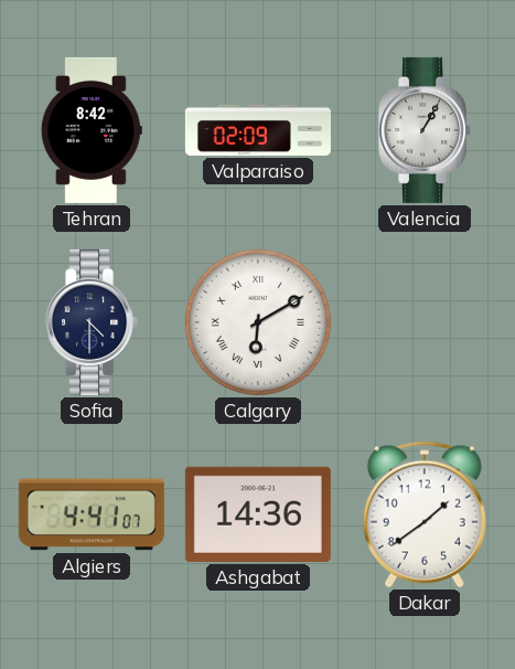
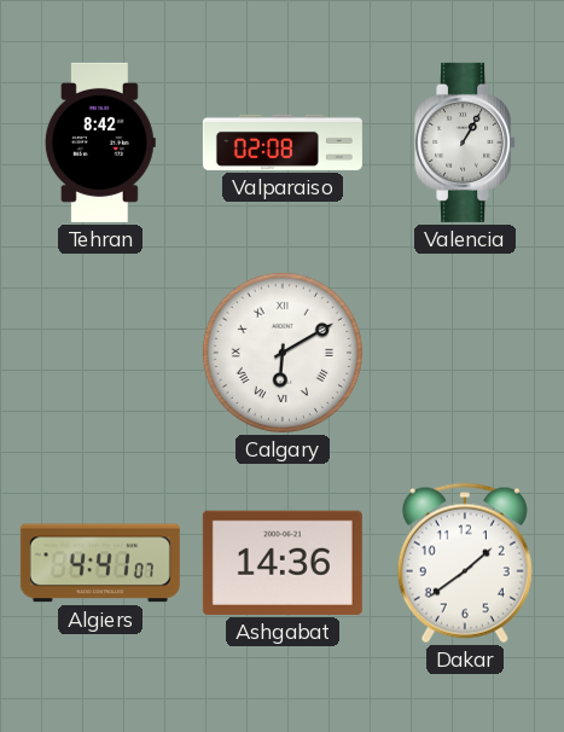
Valparaiso: 02:09 -> 02:08
Sofia: 4:30 -> none
